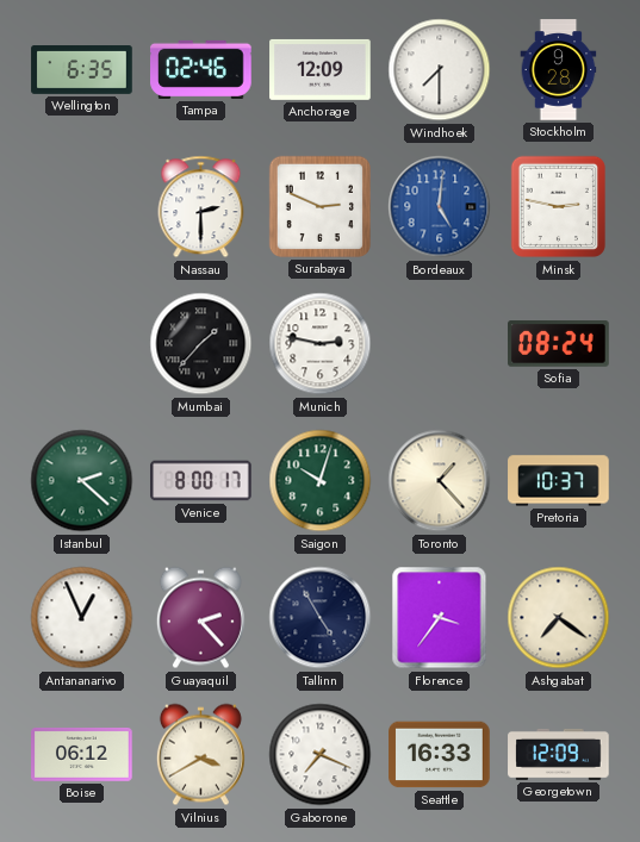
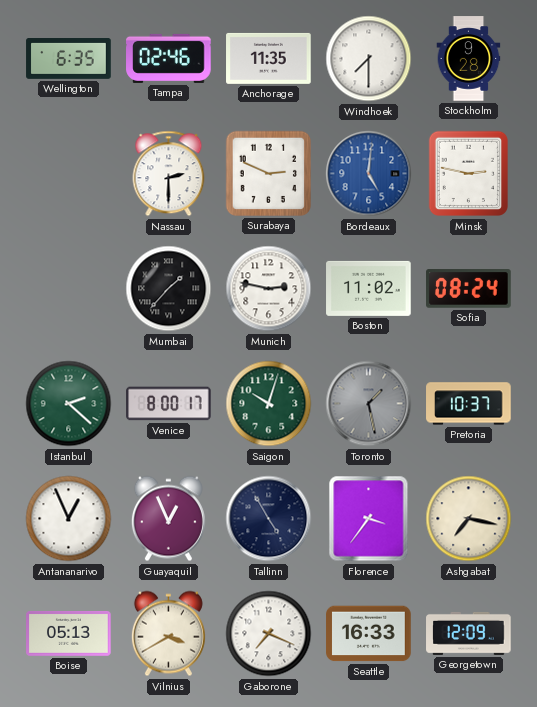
Anchorage: 12:09 -> 11:35
Boston: none -> 11:02
Toronto: 1:23 -> 1:28
Toronto dial: cream -> grey
Guayaquil: 2:23 -> 12:56
Ashgabat: 7:21 -> 7:17
Boise: 06:12 -> 05:13
